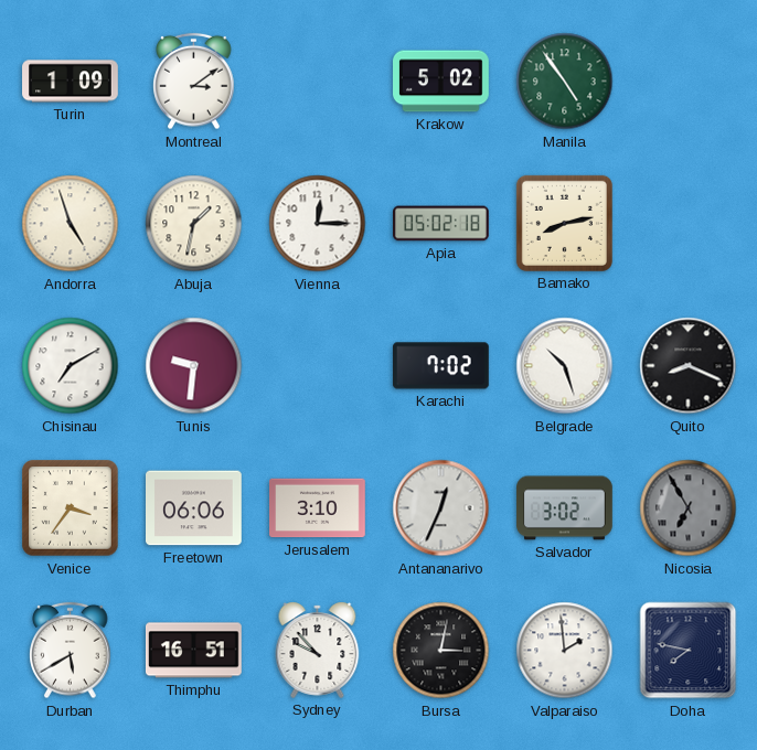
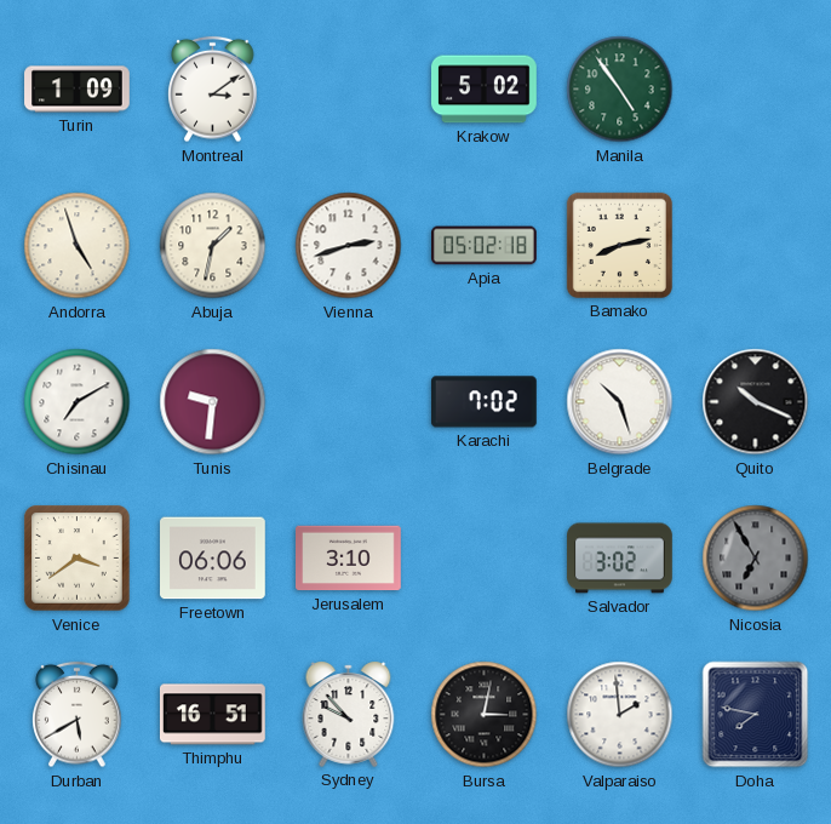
Vienna: 12:15 -> 2:42
Quito: 8:19 -> 10:19
Venice: 3:36 -> 3:39
Antananarivo: 12:34 -> none
